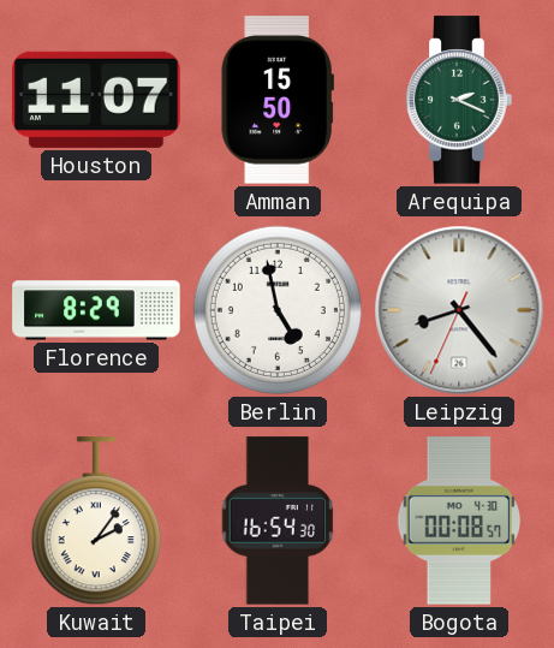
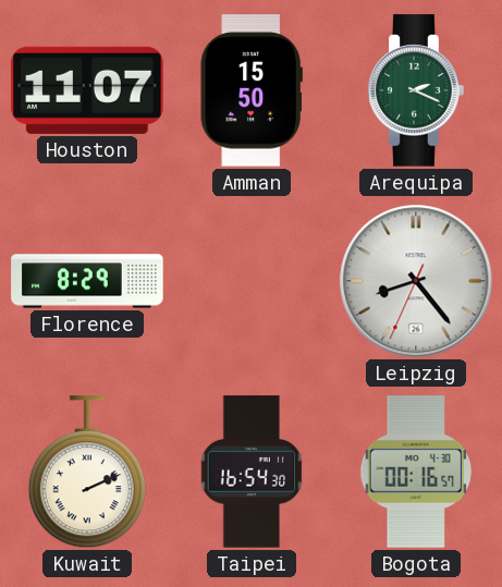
Berlin: 4:58 -> none
Kuwait: 2:06 -> 2:11
Bogota: 00:08 -> 00:16
